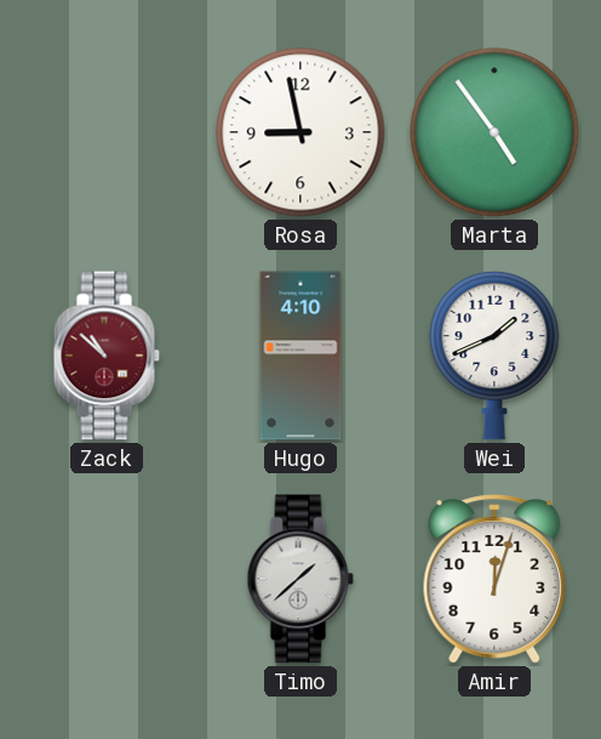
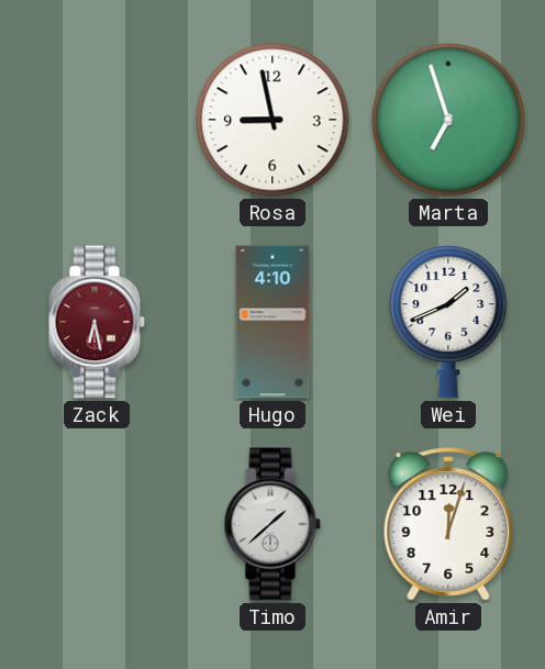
Marta: 4:54 -> 6:57
Zack: 10:52 -> 6:28
